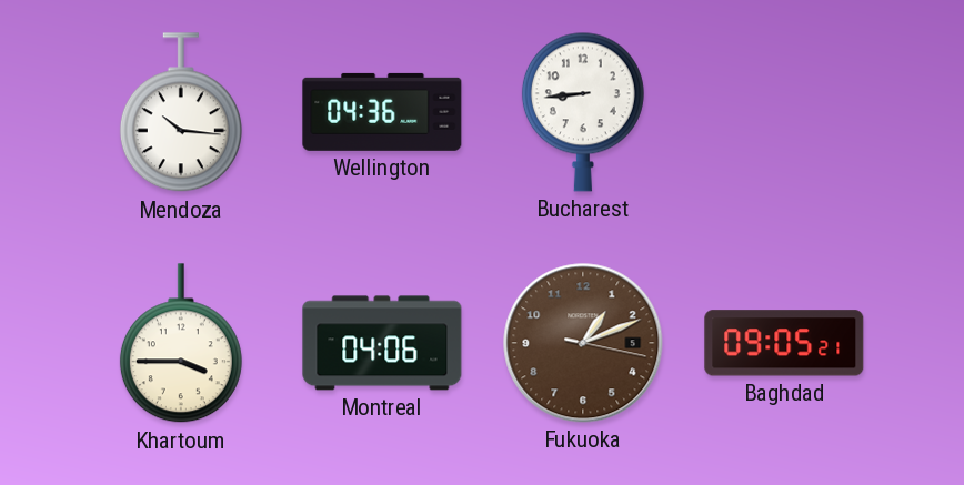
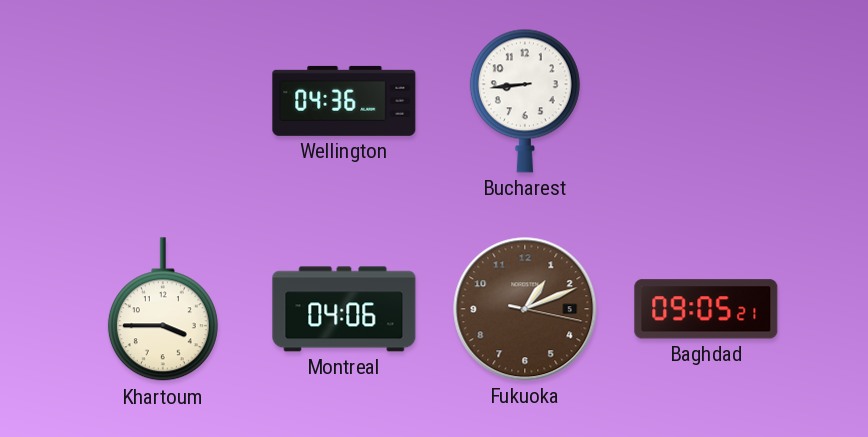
Mendoza: 10:16 -> none
